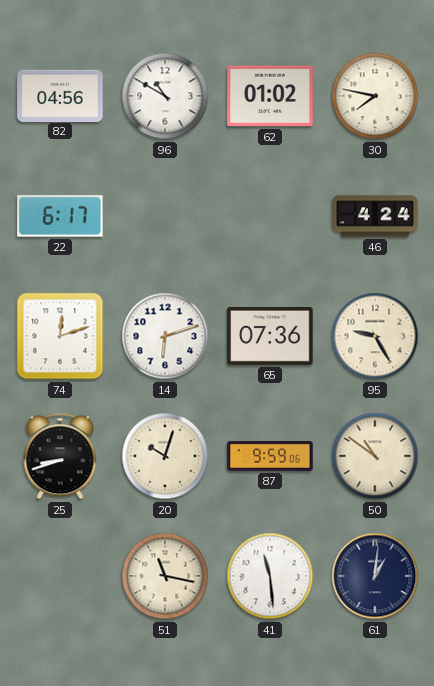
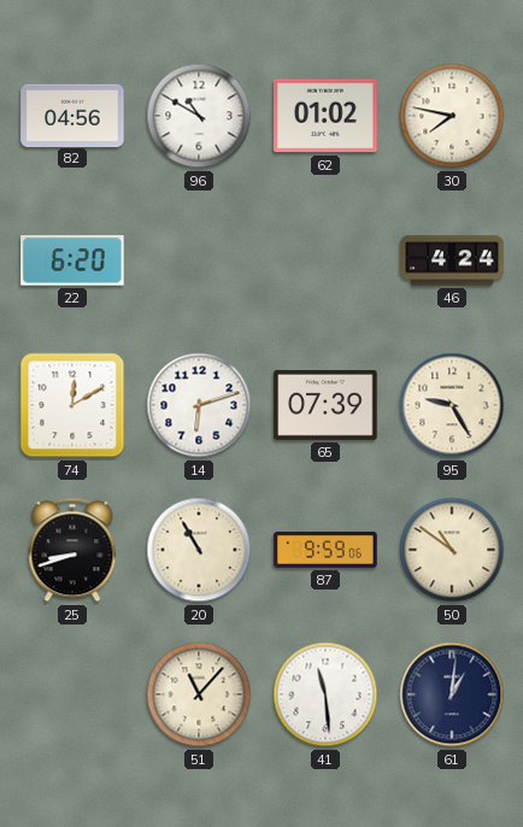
22: 6:17 -> 6:20
74: 12:12 -> 12:10
65: 07:36 -> 07:39
20: 10:03 -> 10:55
51: 11:17 -> 11:07
